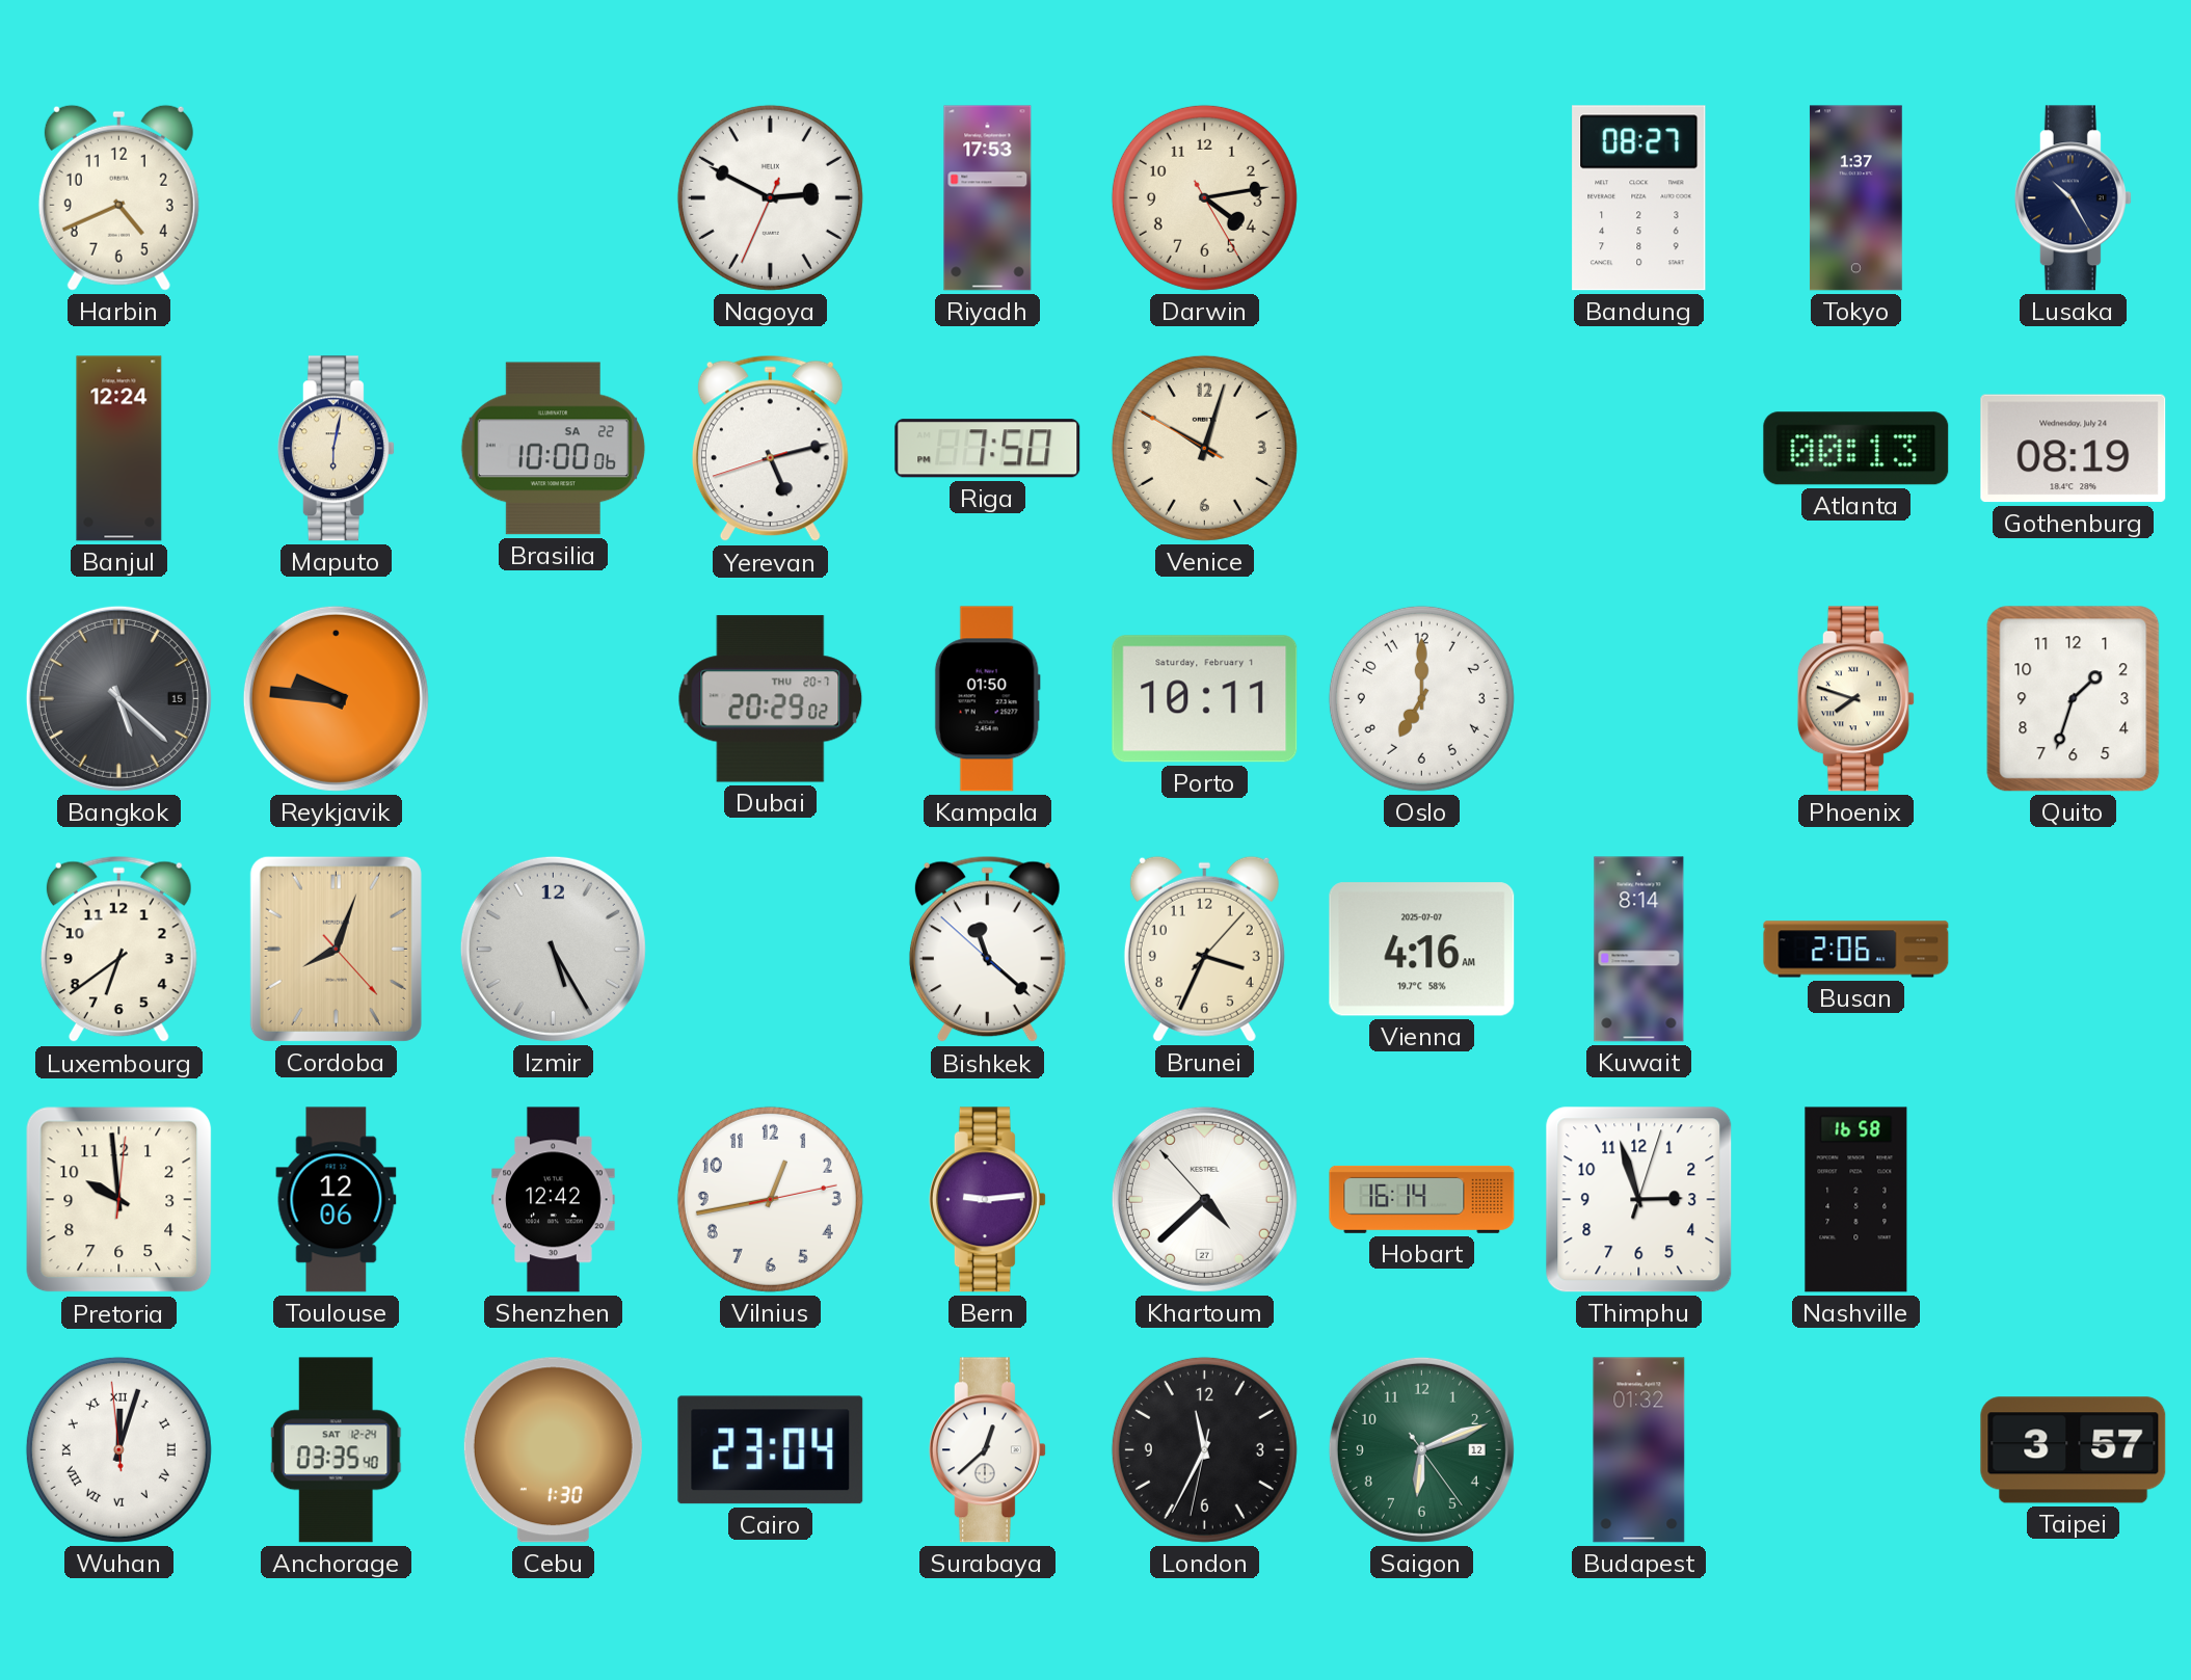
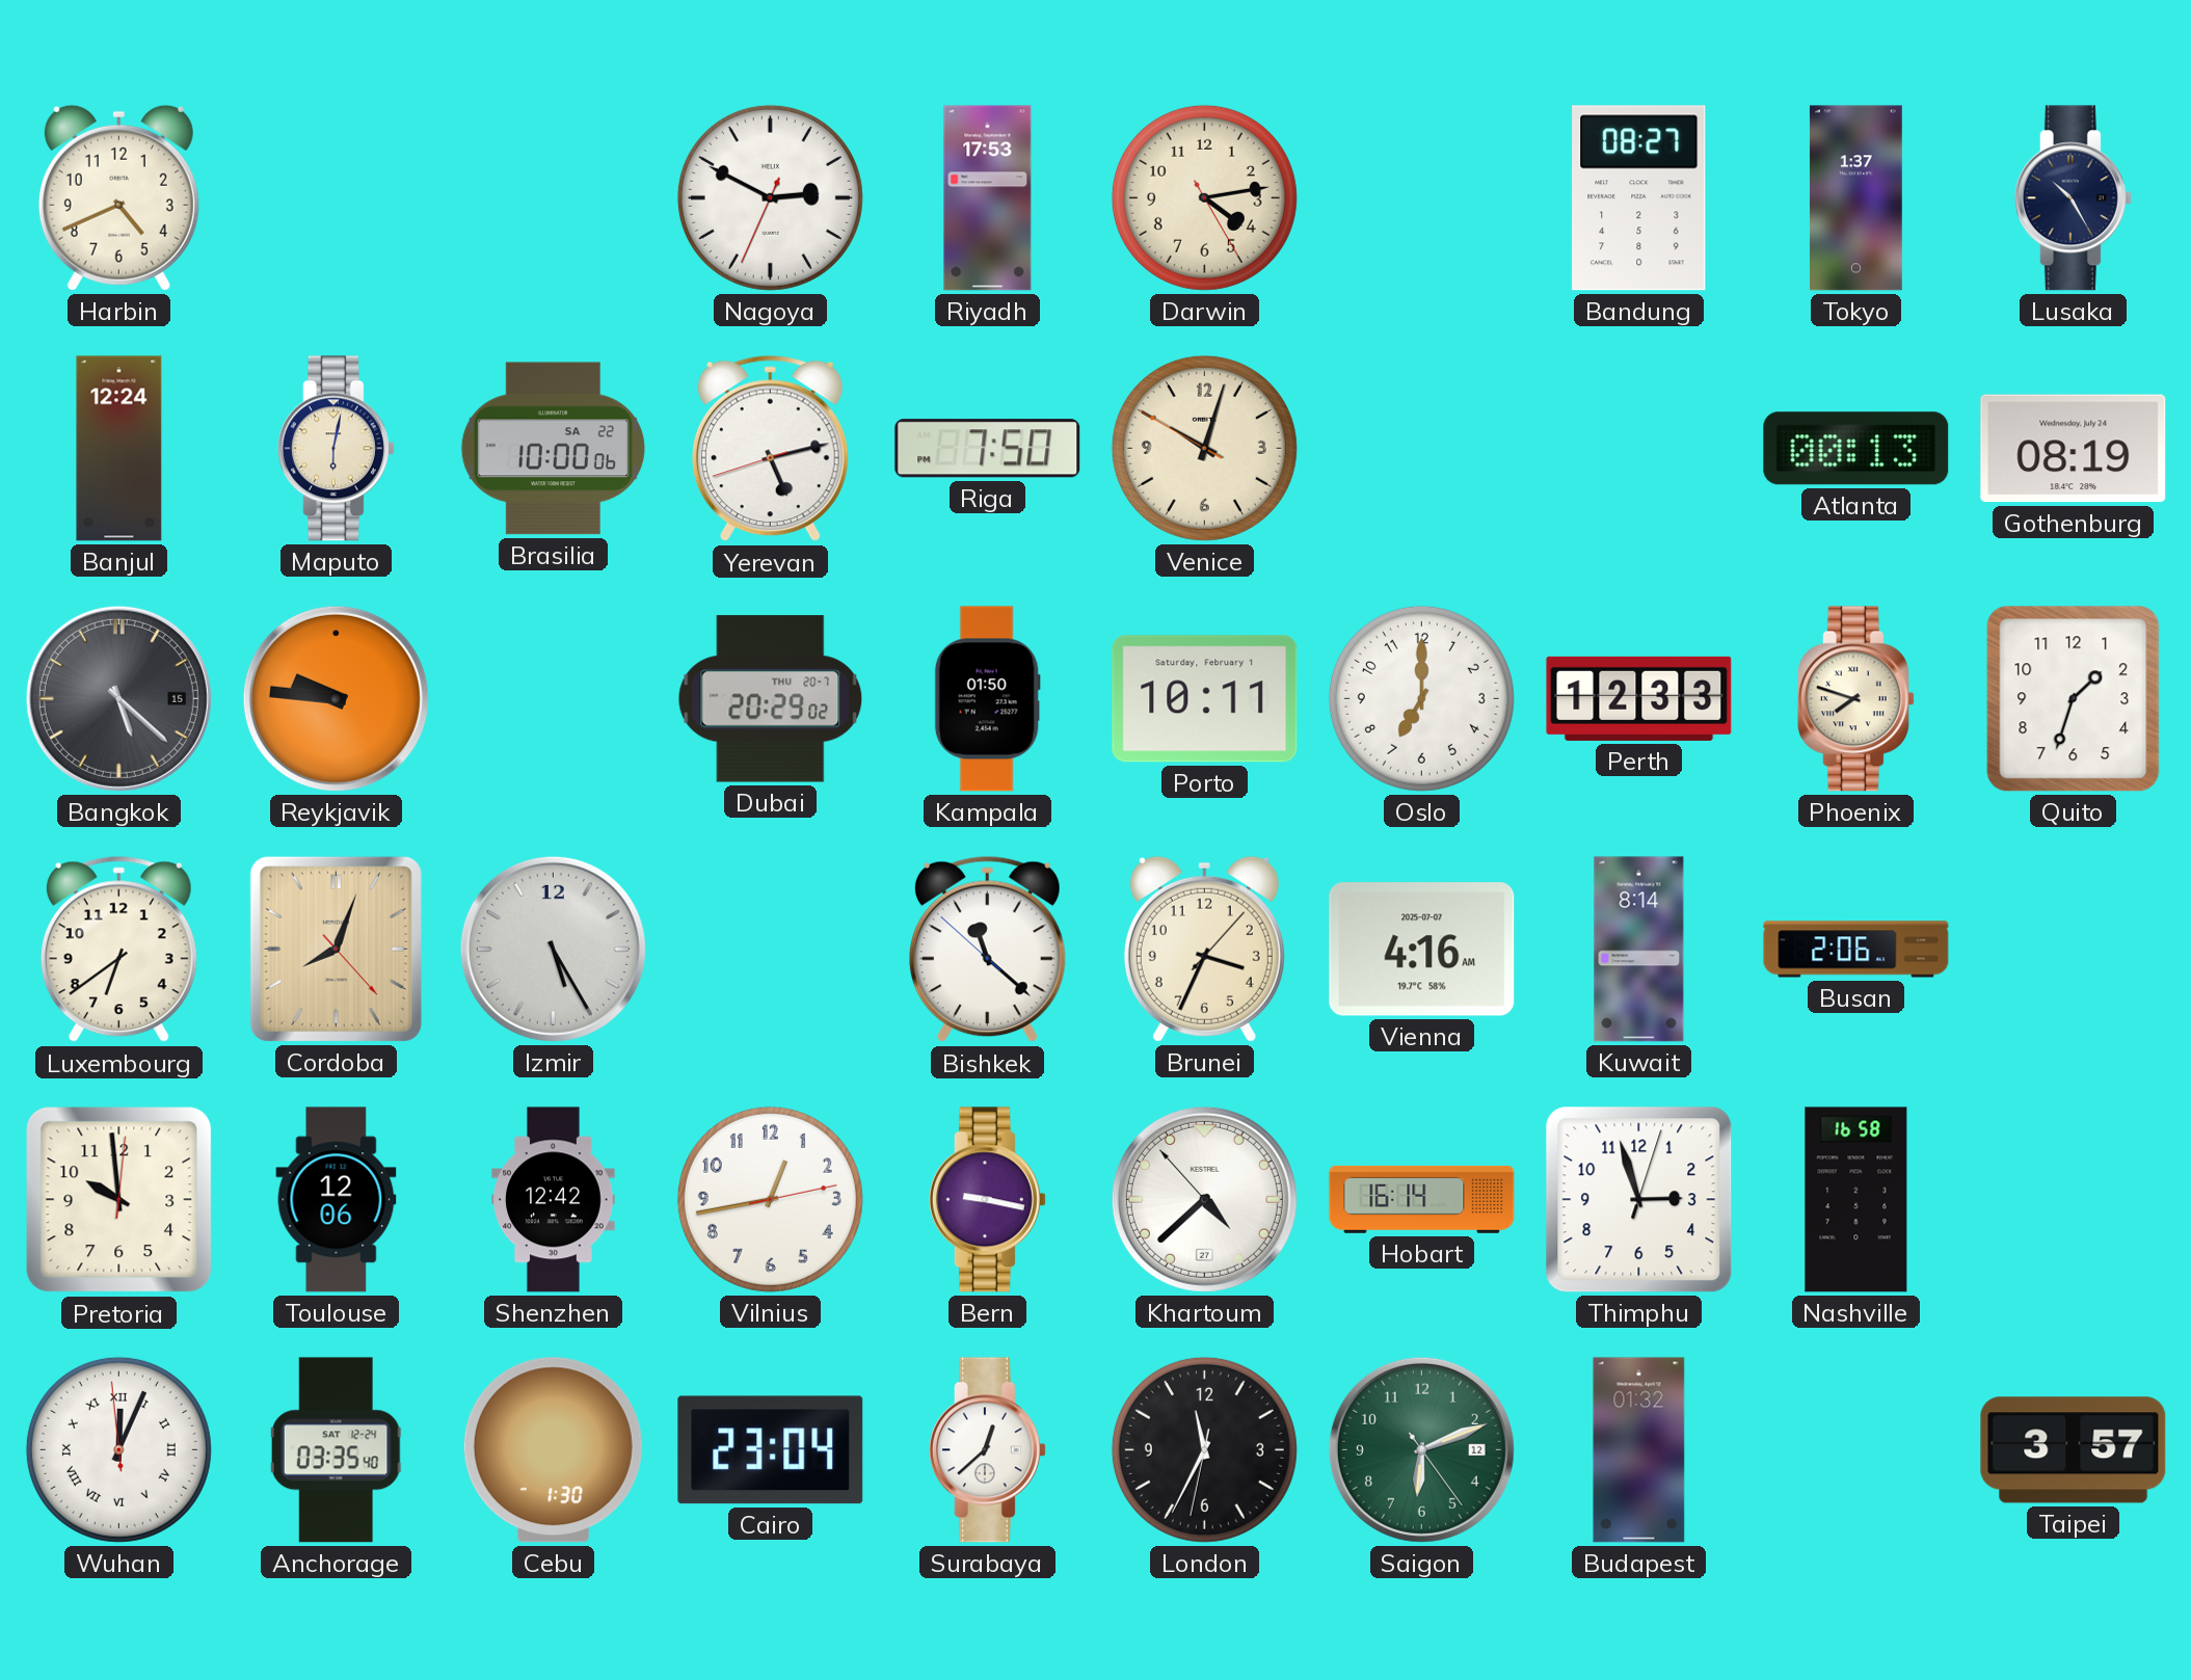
Perth: none -> 12:33
Bern: 9:14 -> 9:17
Wuhan: 12:02 -> 12:03
